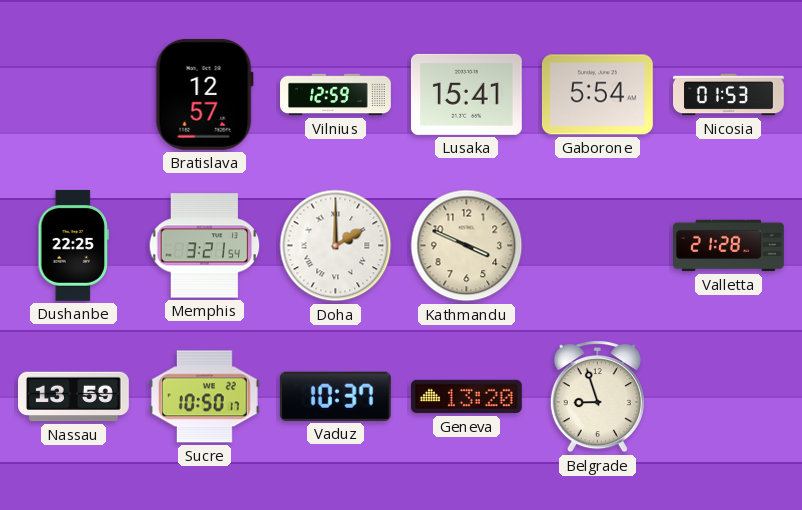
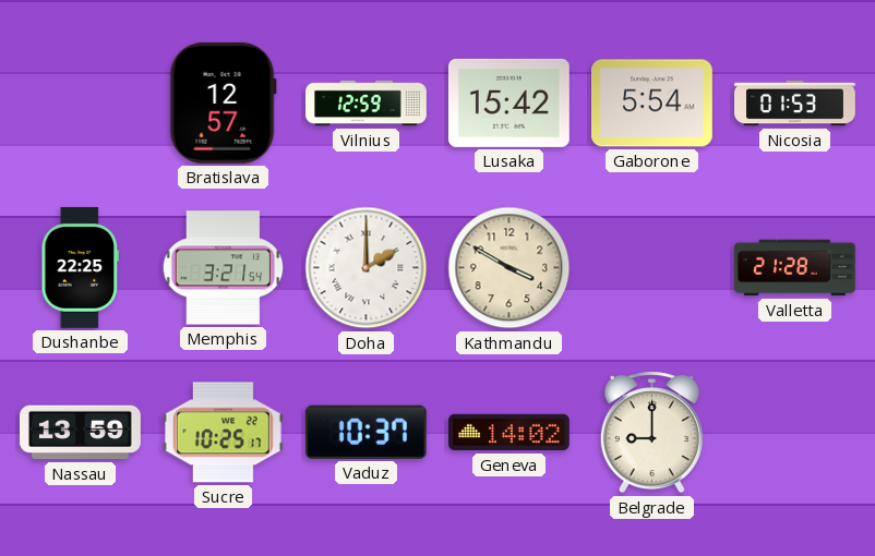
Lusaka: 15:41 -> 15:42
Kathmandu: 3:49 -> 3:50
Sucre: 10:50 -> 10:25
Geneva: 13:20 -> 14:02
Belgrade: 8:57 -> 9:00
